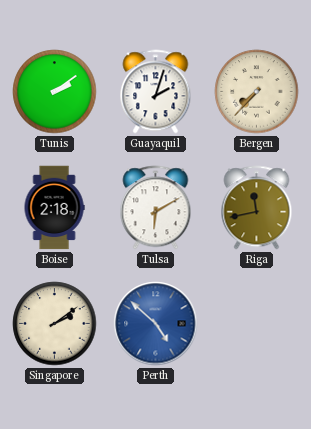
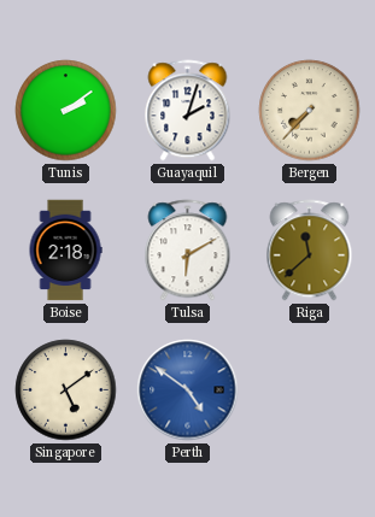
Riga: 11:43 -> 11:38
Singapore: 2:09 -> 5:09
Perth: 4:52 -> 4:51
